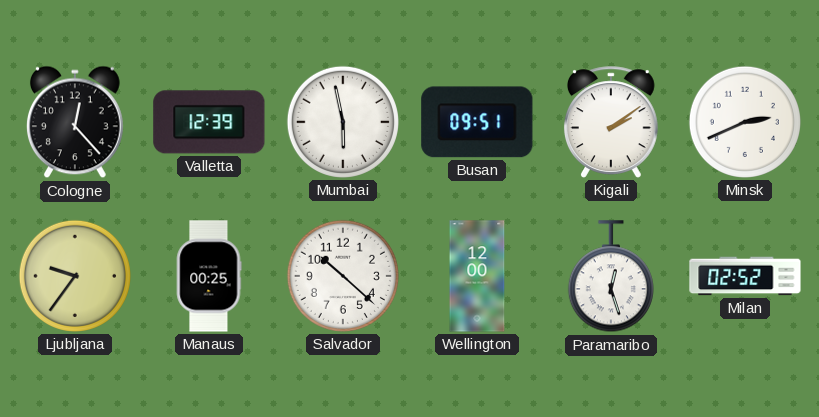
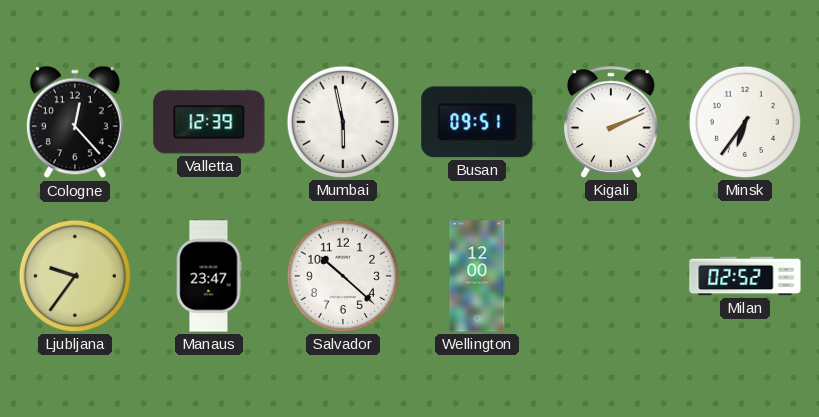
Kigali: 2:09 -> 2:11
Minsk: 2:41 -> 6:36
Manaus: 00:25 -> 23:47
Paramaribo: 12:27 -> none
